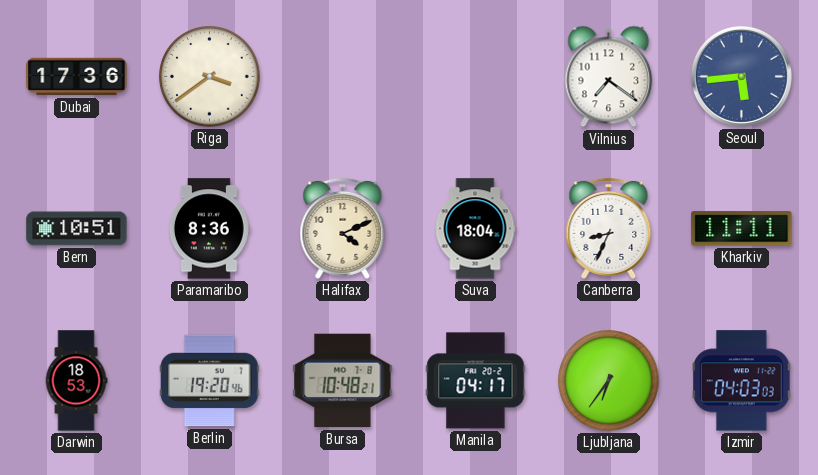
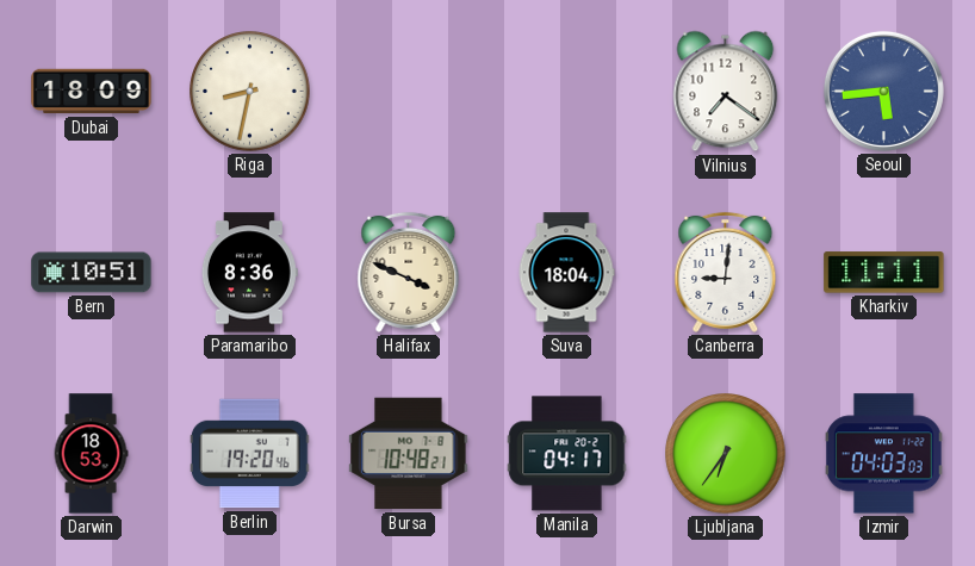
Dubai: 17:36 -> 18:09
Riga: 3:39 -> 8:32
Halifax: 4:11 -> 3:49
Canberra: 8:34 -> 9:01
